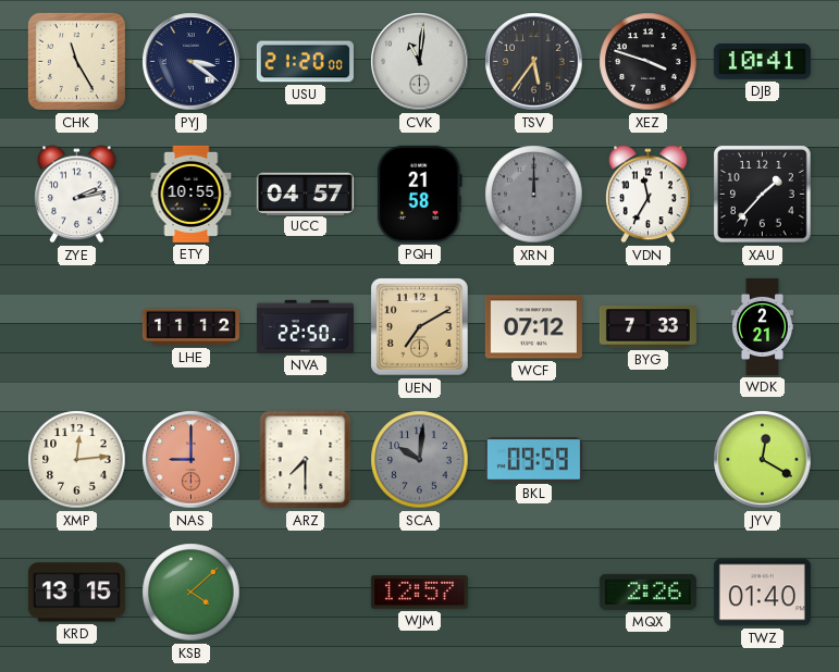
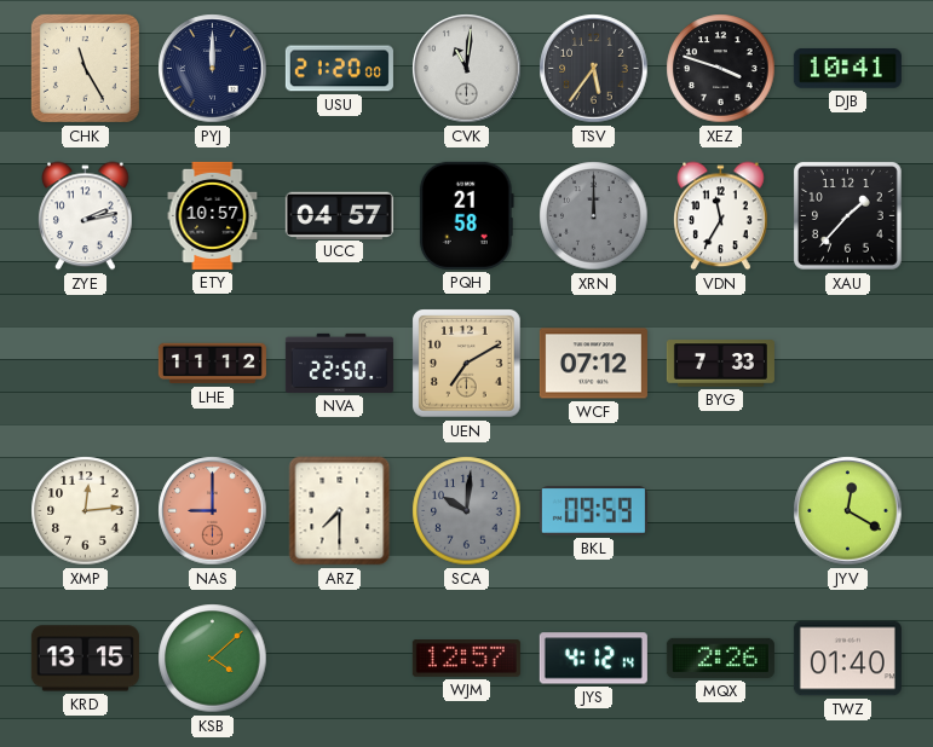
PYJ: 3:21 -> 12:00
ETY: 10:55 -> 10:57
WDK: 2:21 -> none
JYS: none -> 4:12
